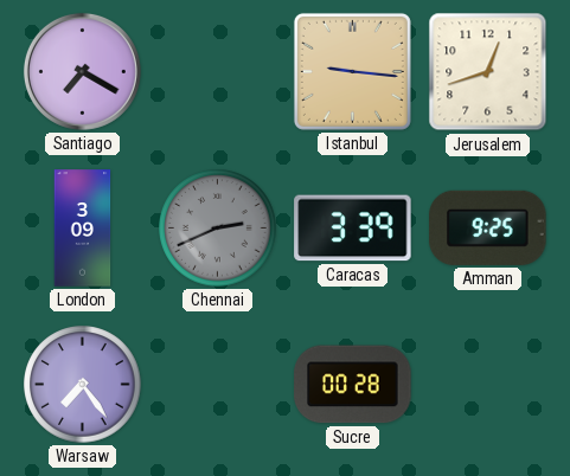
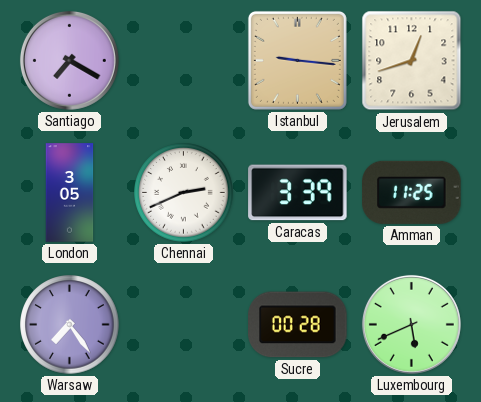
London: 3:09 -> 3:05
Chennai dial: grey -> white
Amman: 9:25 -> 11:25
Luxembourg: none -> 5:41
